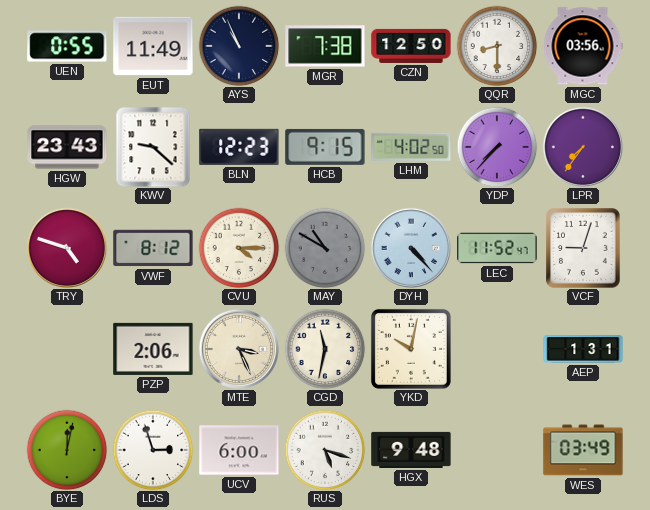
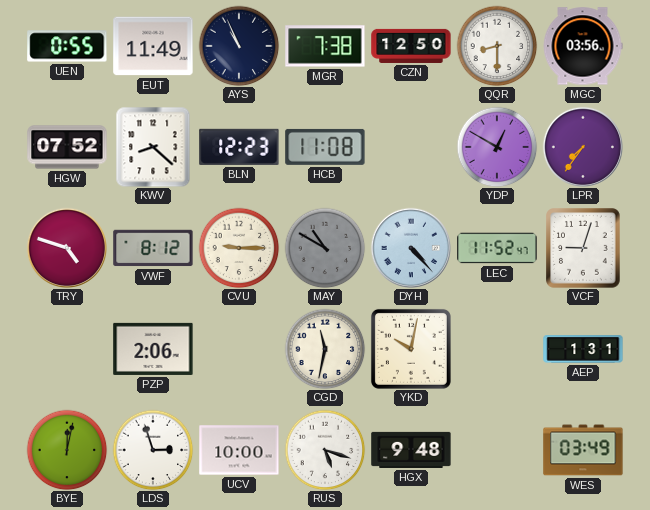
HGW: 23:43 -> 07:52
KWV: 9:22 -> 8:22
HCB: 9:15 -> 11:08
LHM: 4:02 -> none
YDP: 7:37 -> 12:50
CVU: 4:15 -> 9:15
MTE: 3:26 -> none
UCV: 6:00 -> 10:00
